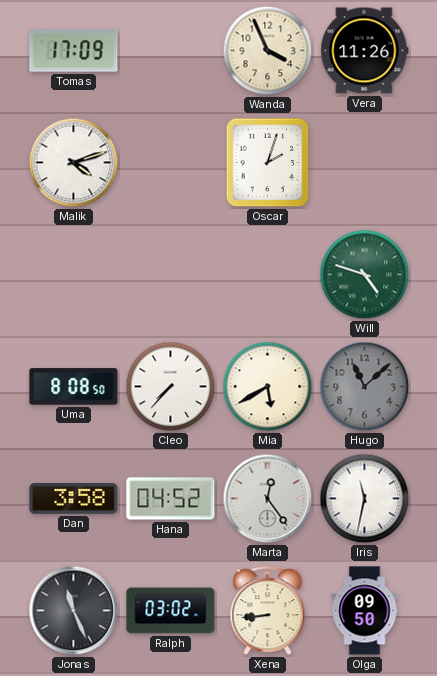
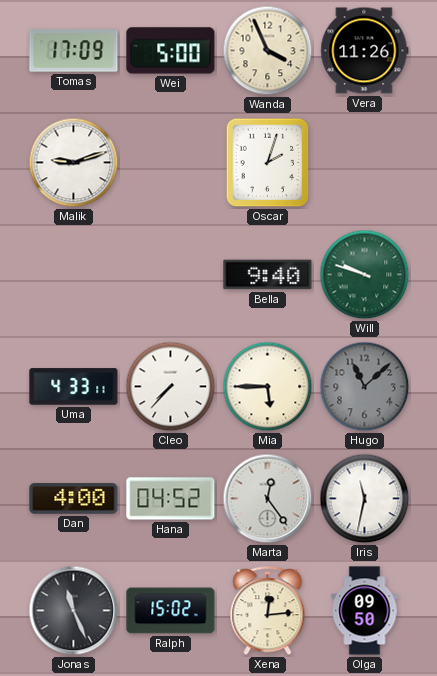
Wei: none -> 5:00
Malik: 4:12 -> 9:12
Bella: none -> 9:40
Will: 4:48 -> 9:48
Uma: 8:08 -> 4:33
Mia: 5:40 -> 5:45
Dan: 3:58 -> 4:00
Ralph: 03:02 -> 15:02
Xena: 8:44 -> 12:14
